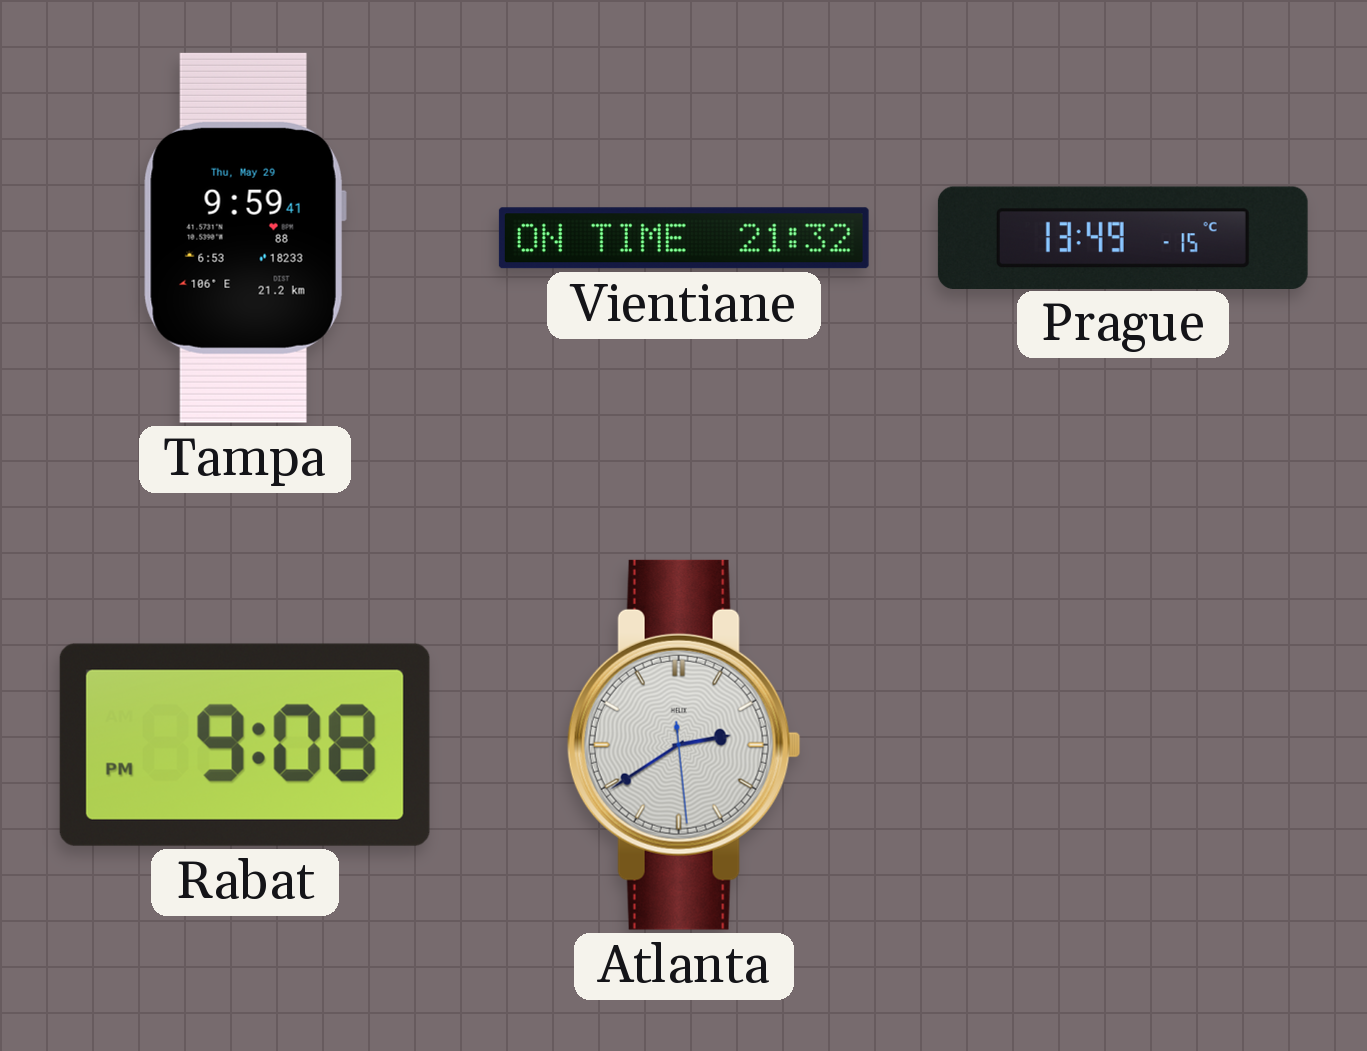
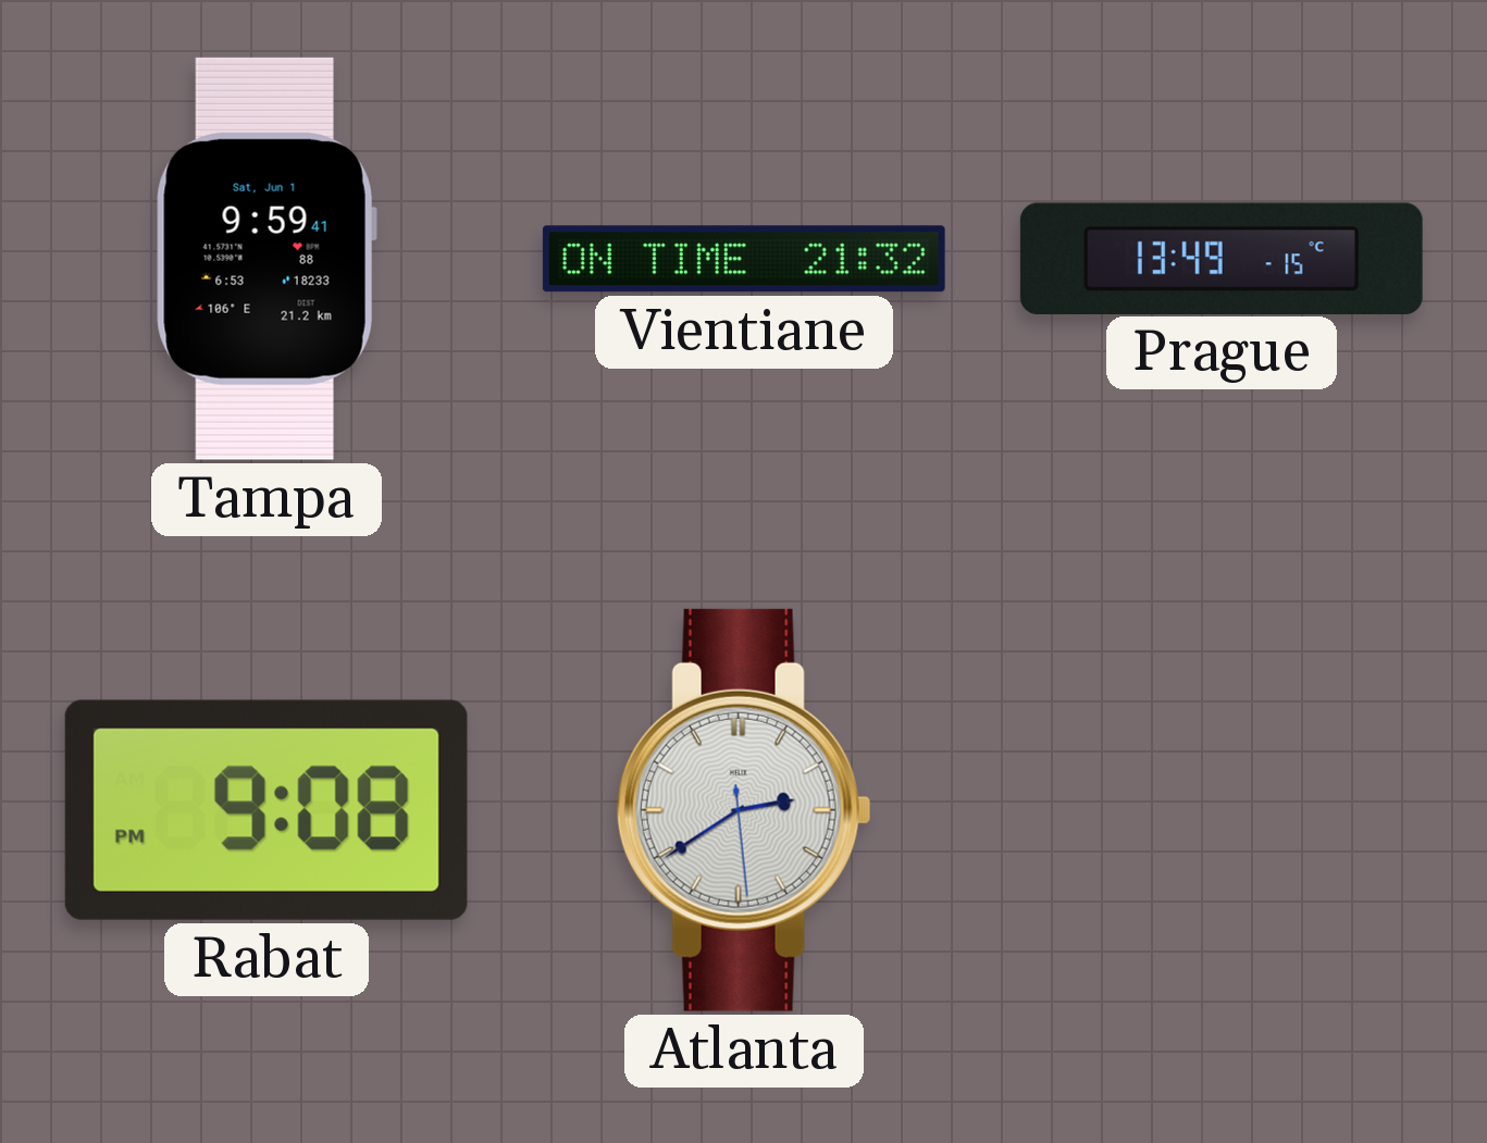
Tampa date: Thu, May 29 -> Sat, Jun 1
